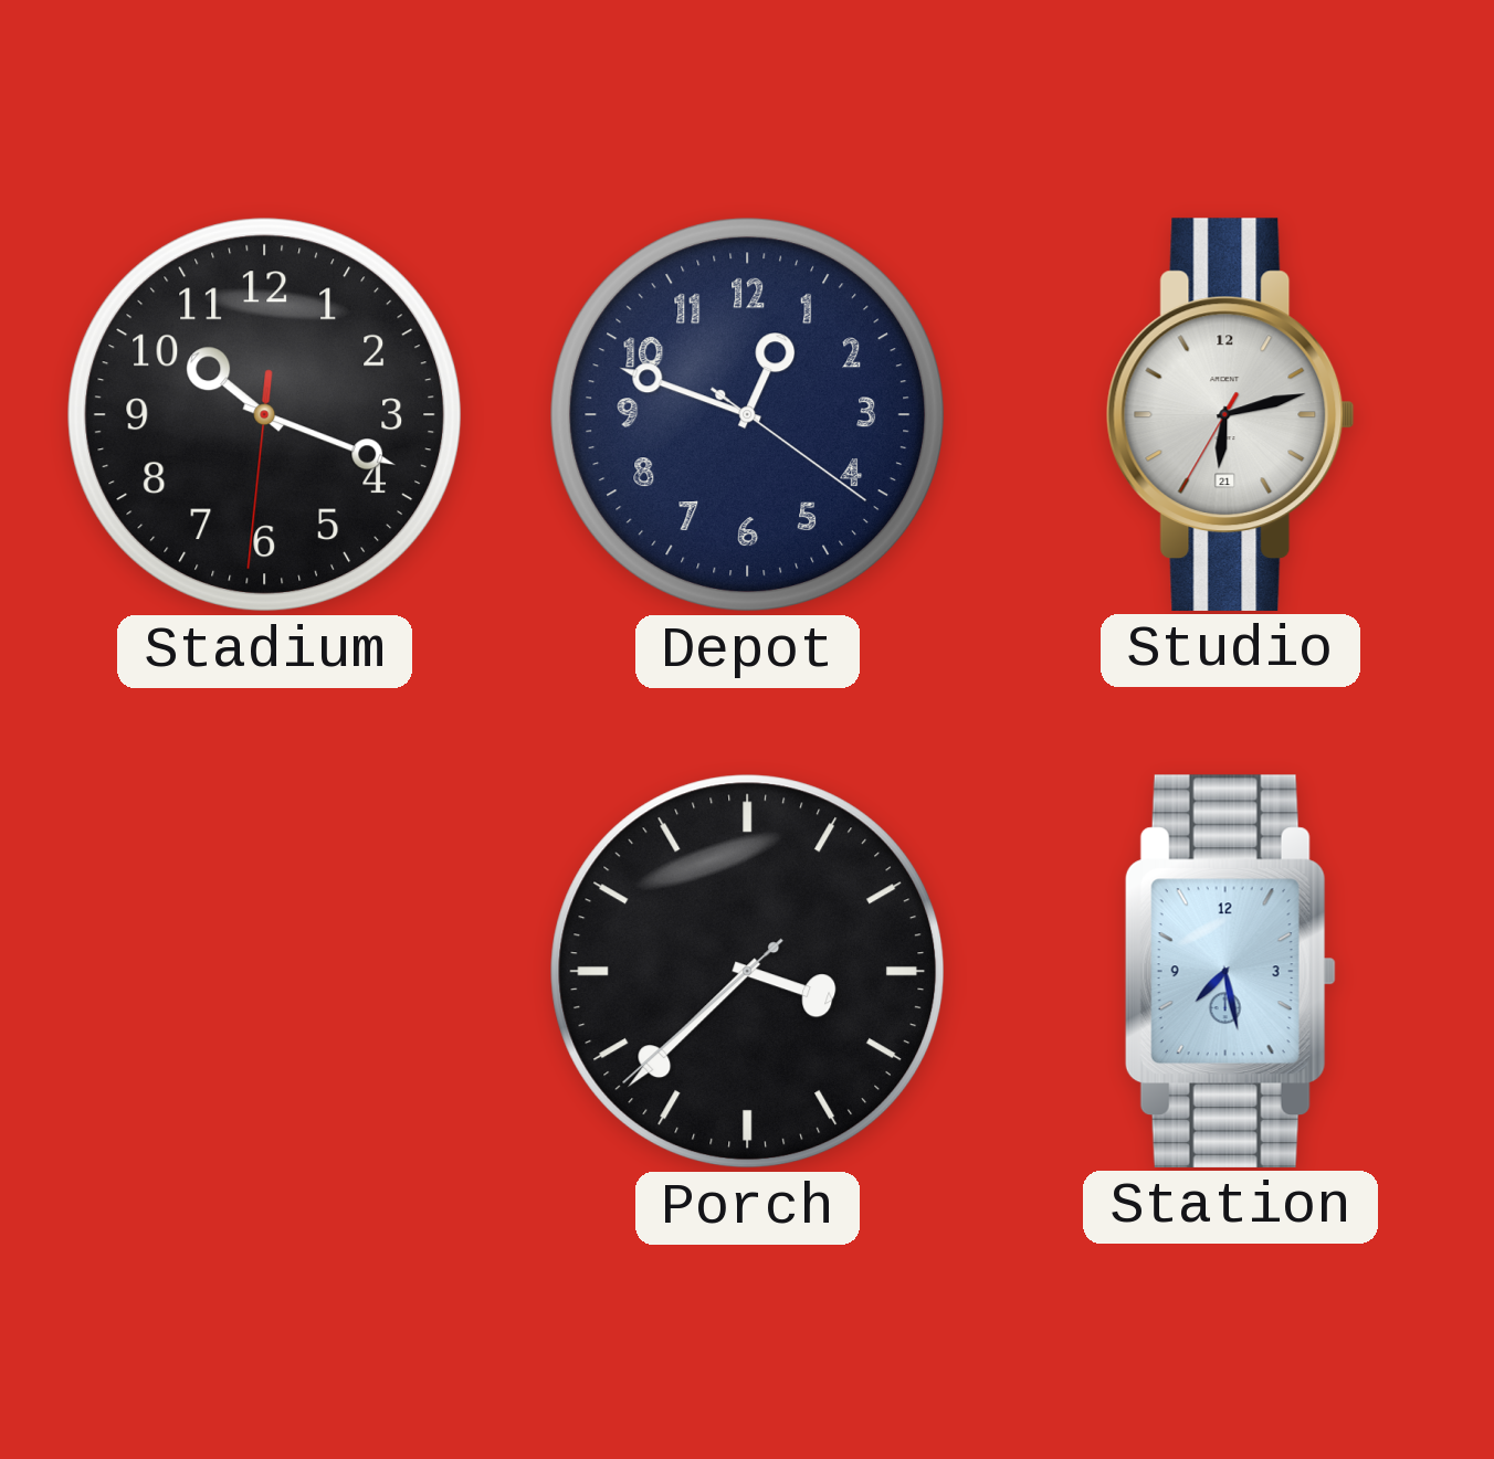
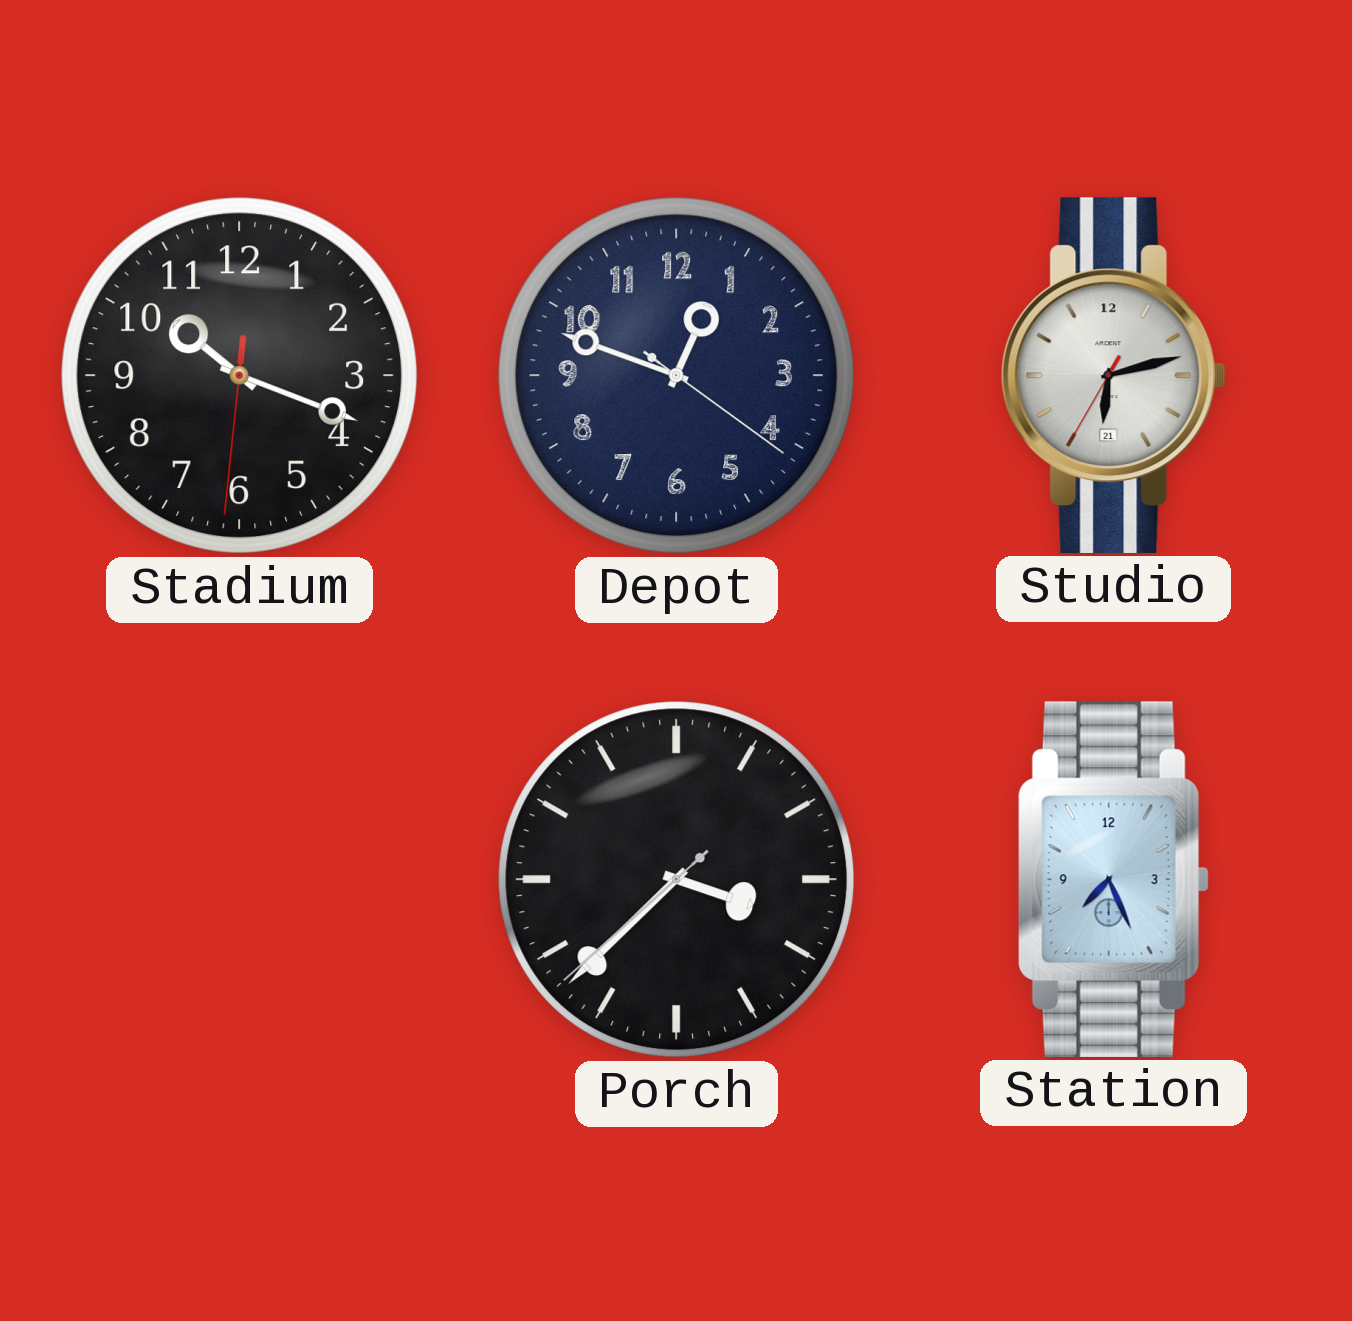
Station: 7:28 -> 7:26
